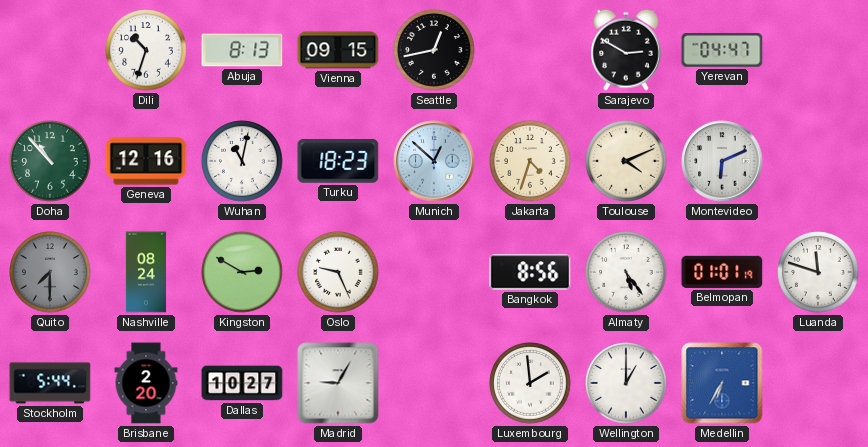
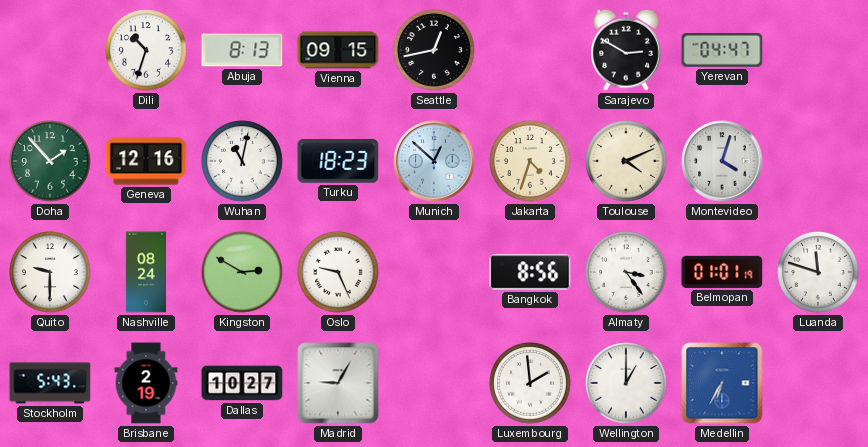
Doha: 10:53 -> 1:53
Montevideo: 6:11 -> 4:03
Quito: 7:30 -> 9:30
Quito dial: grey -> white
Almaty: 5:24 -> 3:24
Stockholm: 5:44 -> 5:43
Brisbane: 2:20 -> 2:19
